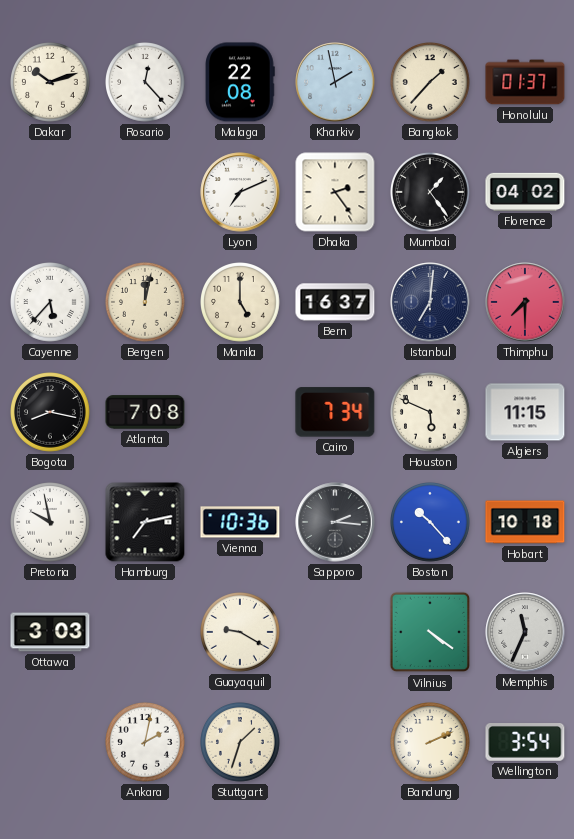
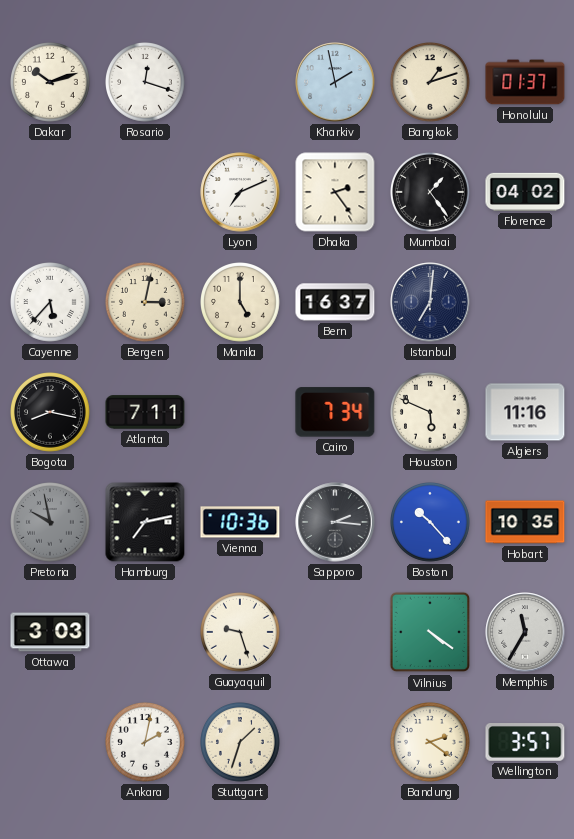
Rosario: 12:23 -> 12:18
Malaga: 22:08 -> none
Bangkok: 1:37 -> 1:12
Bergen: 12:02 -> 3:02
Thimphu: 7:30 -> none
Atlanta: 7:08 -> 7:11
Algiers: 11:15 -> 11:16
Pretoria dial: white -> grey
Hobart: 10:18 -> 10:35
Guayaquil: 9:20 -> 9:27
Memphis: 11:34 -> 11:35
Bandung: 2:11 -> 2:21
Wellington: 3:54 -> 3:57
